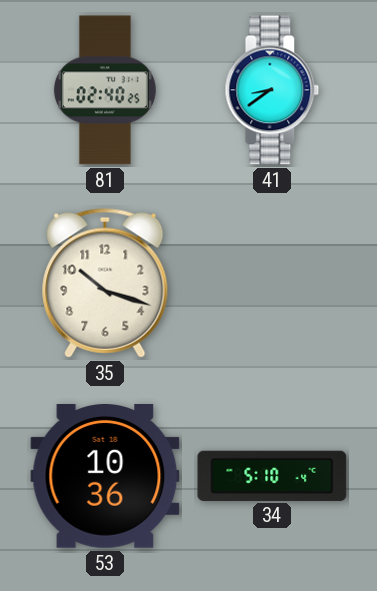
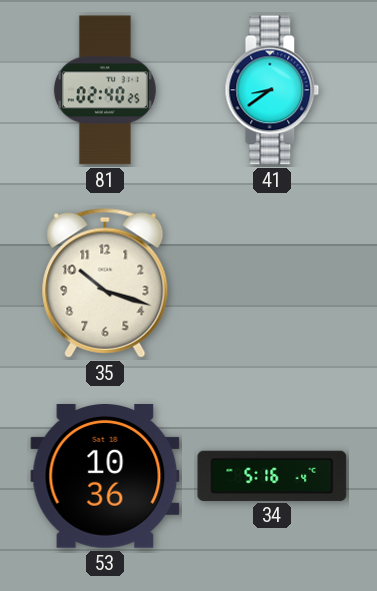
34: 5:10 -> 5:16
